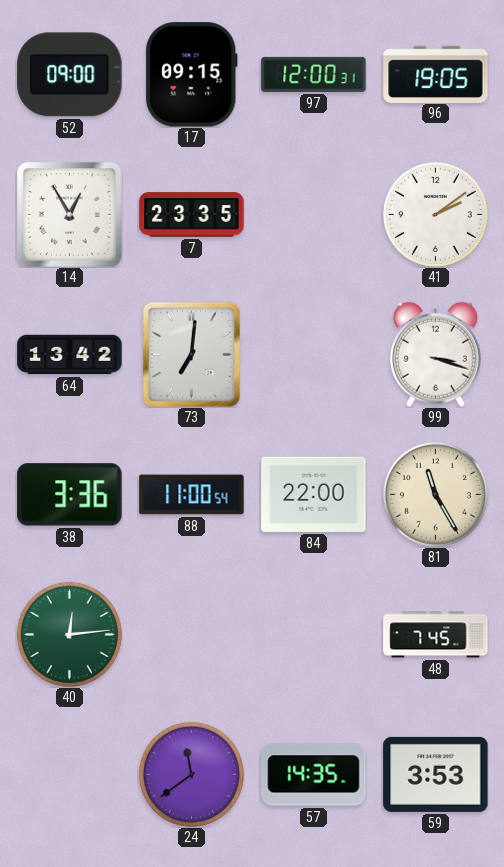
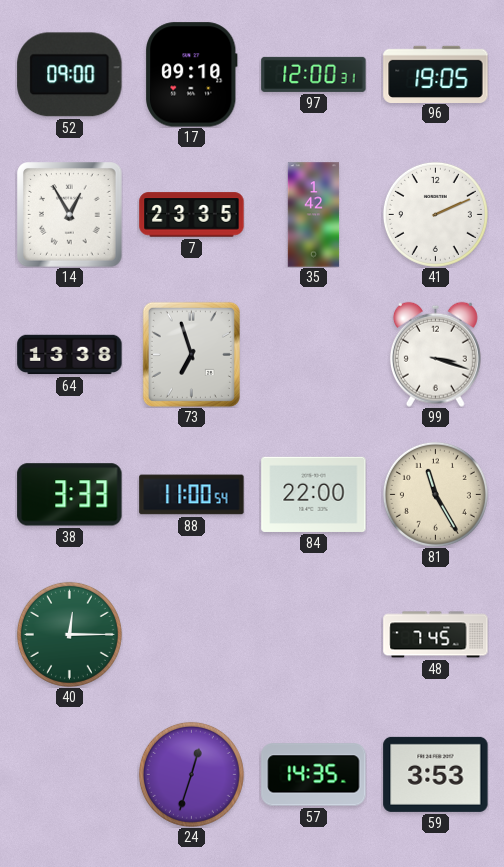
17: 09:15 -> 09:10
35: none -> 1:42
41: 2:09 -> 2:11
64: 13:42 -> 13:38
73: 7:01 -> 6:57
38: 3:36 -> 3:33
40: 12:14 -> 12:15
24: 11:39 -> 12:33
